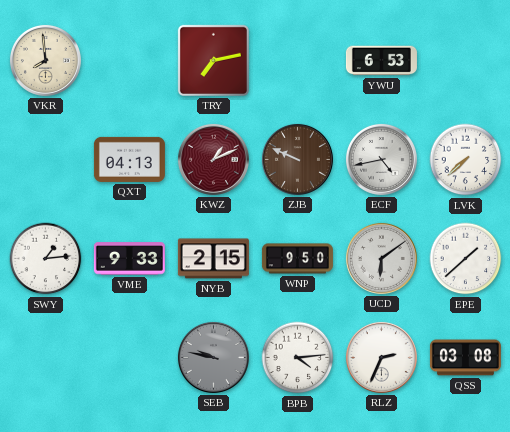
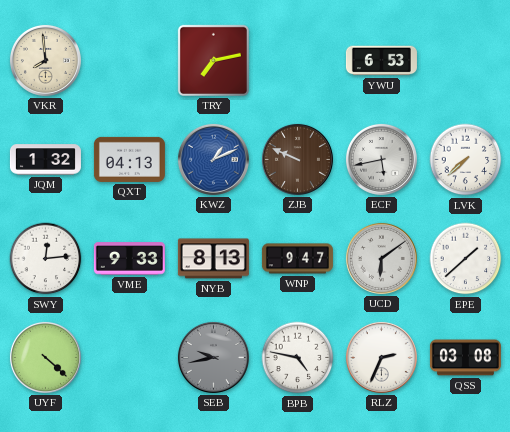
JQM: none -> 1:32
KWZ dial: burgundy -> blue
ECF: 4:43 -> 5:43
SWY: 1:14 -> 12:14
NYB: 2:15 -> 8:13
WNP: 9:50 -> 9:47
UYF: none -> 4:22
SEB: 9:47 -> 9:43
BPB: 4:14 -> 4:47
